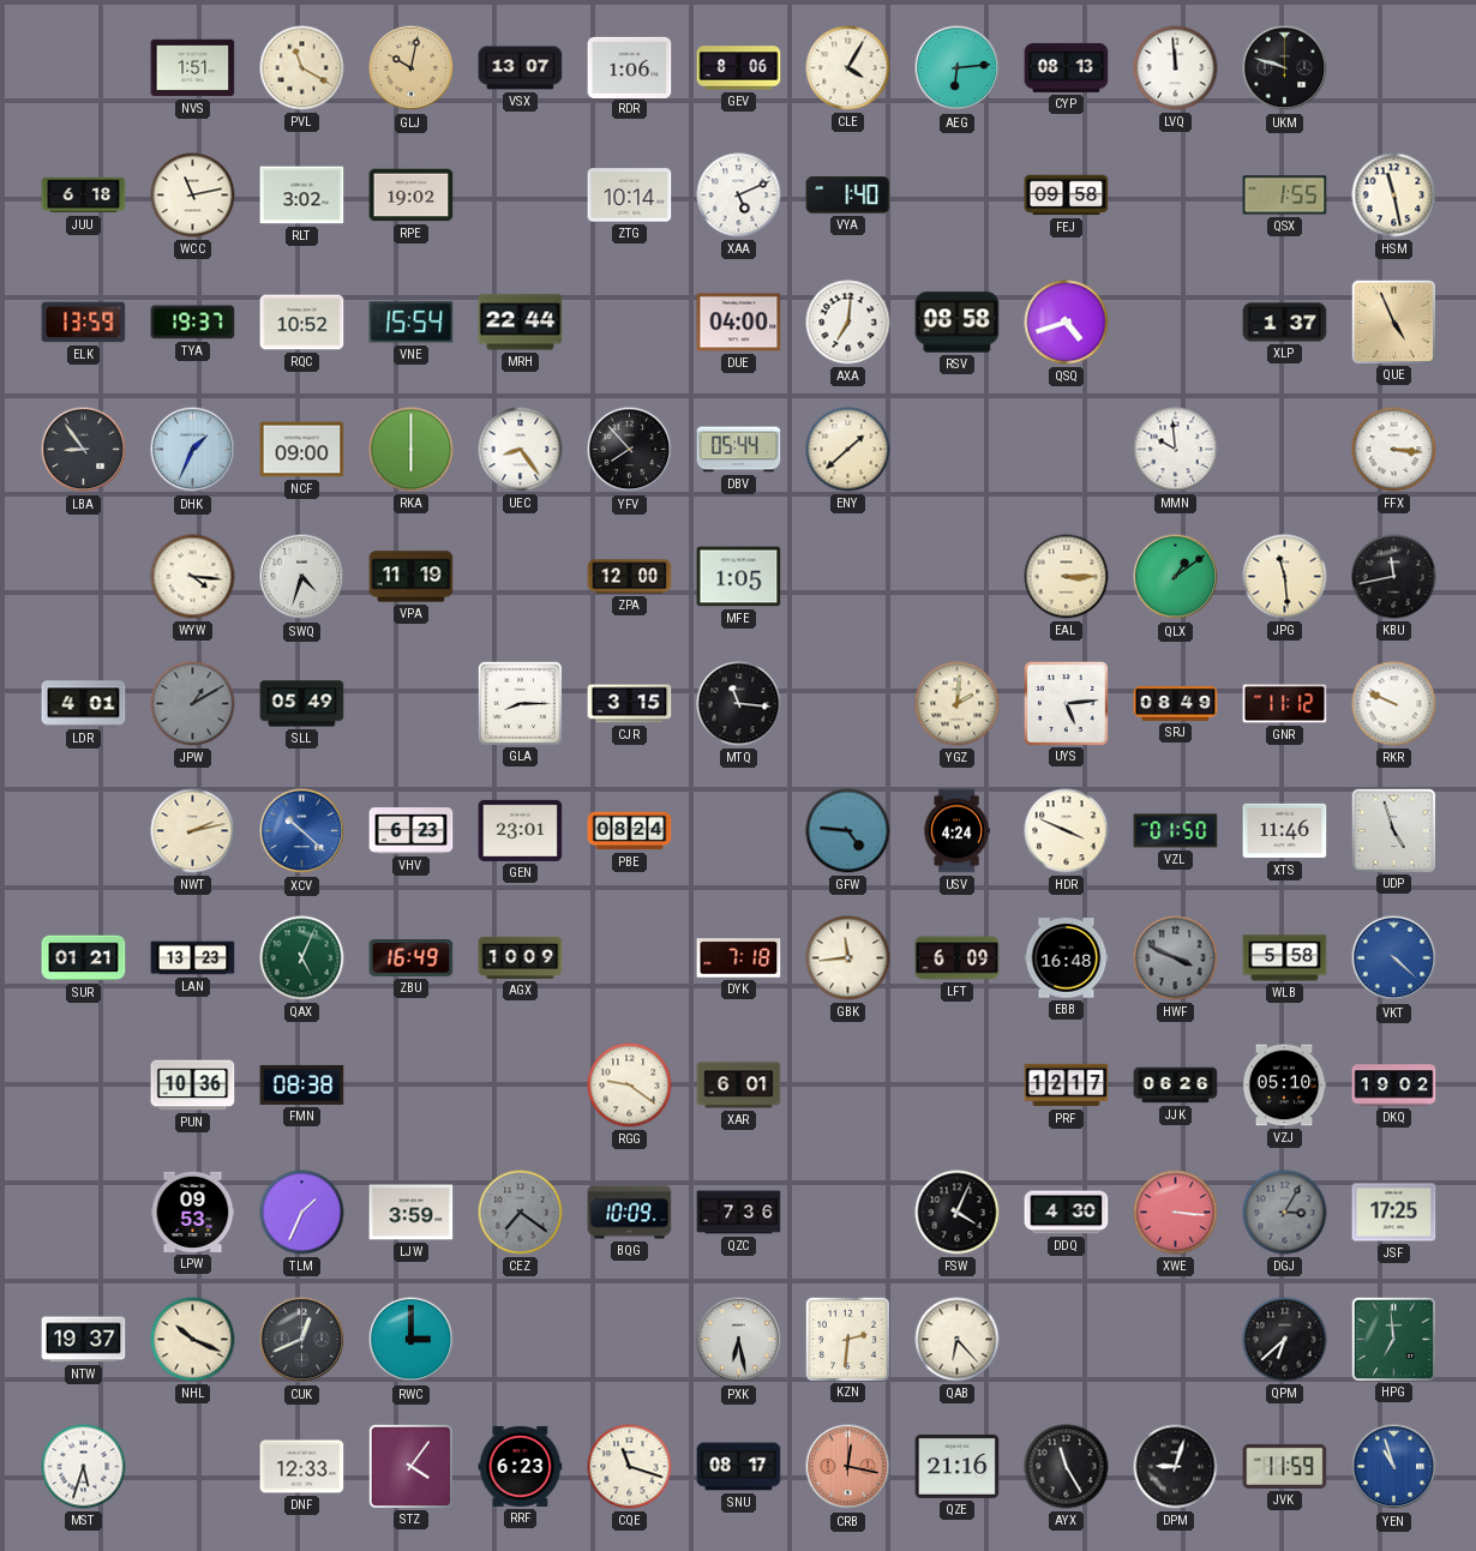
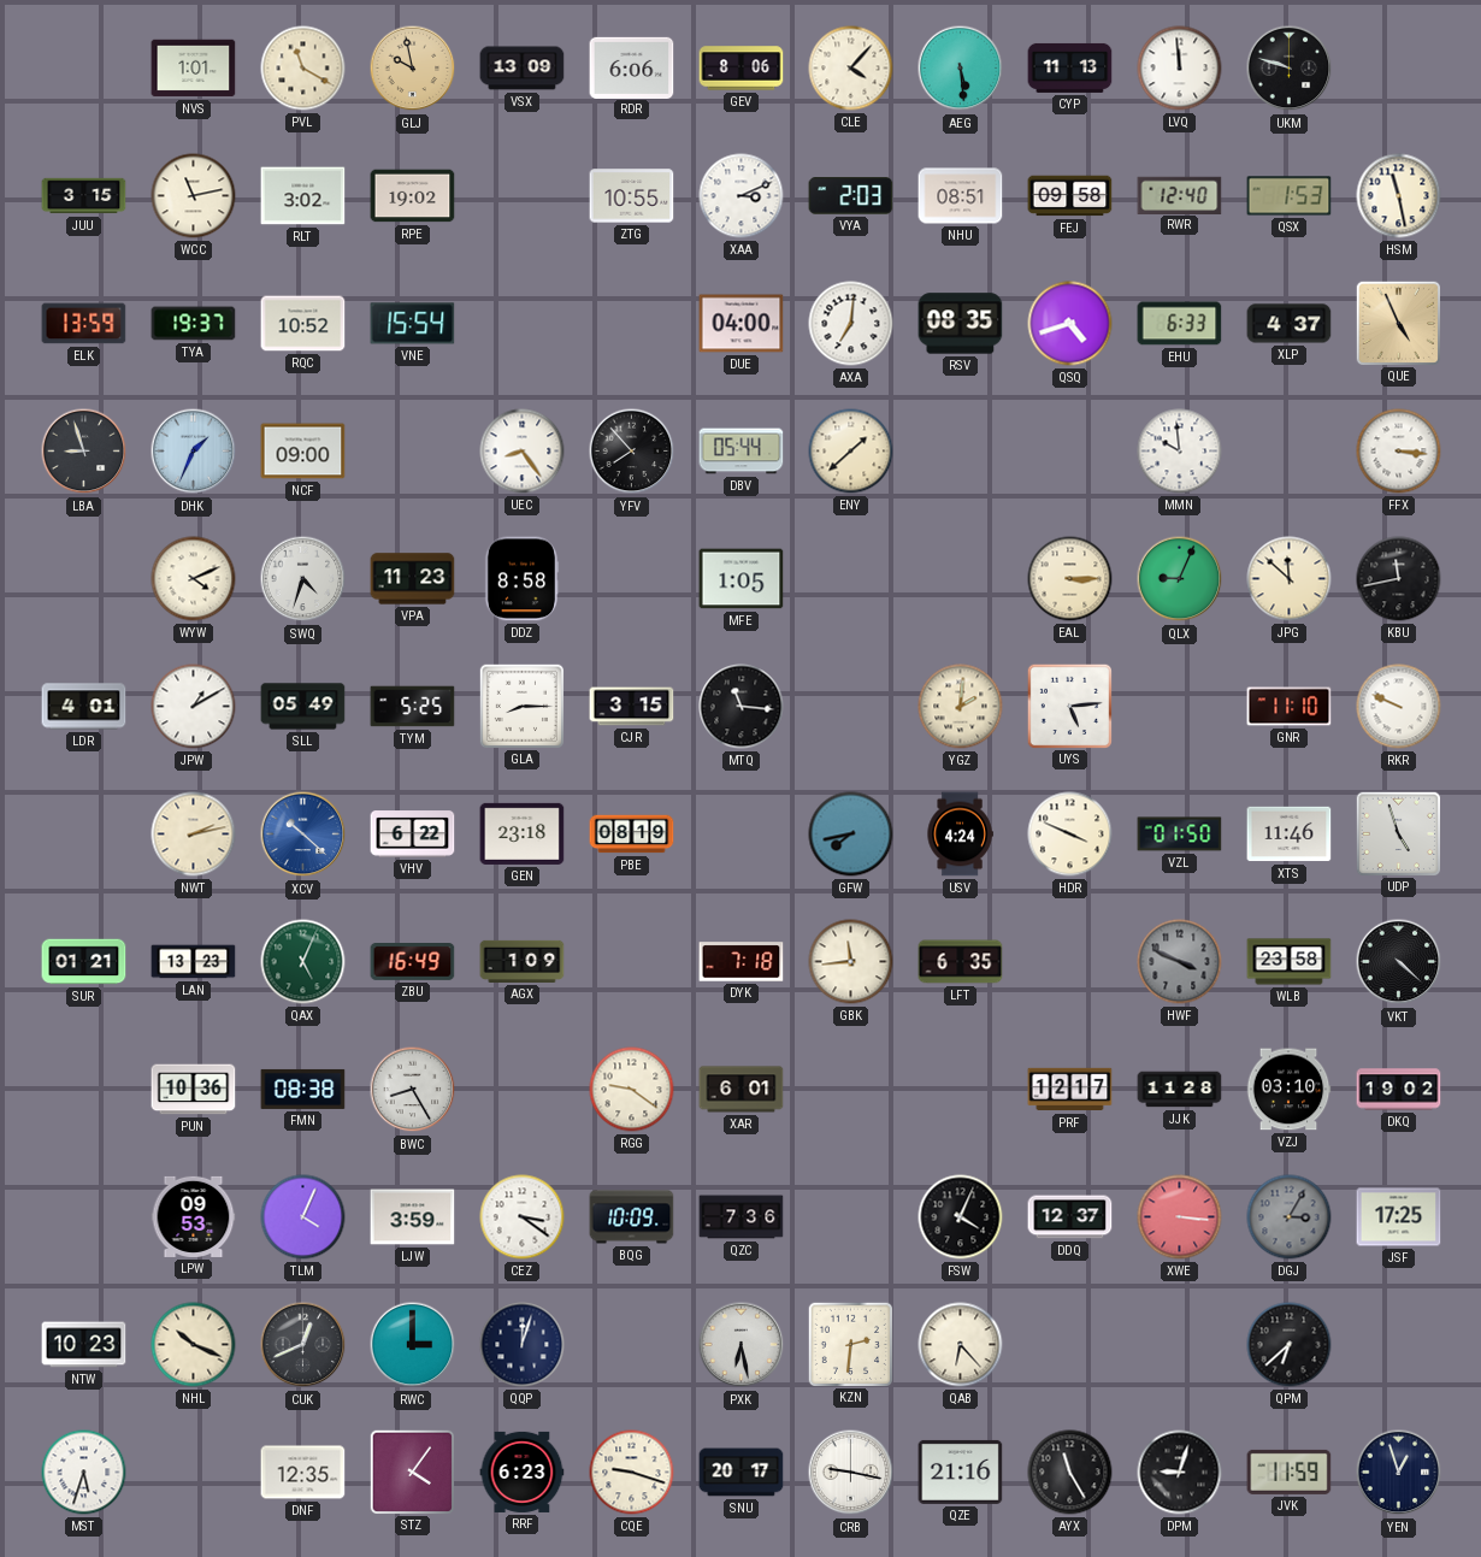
NVS: 1:51 -> 1:01
GLJ: 10:02 -> 9:58
VSX: 13:07 -> 13:09
RDR: 1:06 -> 6:06
CLE: 4:05 -> 4:07
AEG: 6:14 -> 5:29
CYP: 08:13 -> 11:13
JUU: 6:18 -> 3:15
ZTG: 10:14 -> 10:55
XAA: 5:11 -> 3:11
VYA: 1:40 -> 2:03
NHU: none -> 08:51
RWR: none -> 12:40
QSX: 1:55 -> 1:53
MRH: 22:44 -> none
RSV: 08:58 -> 08:35
EHU: none -> 6:33
XLP: 1:37 -> 4:37
LBA: 8:54 -> 8:57
RKA: 6:00 -> none
WYW: 4:16 -> 4:11
VPA: 11:19 -> 11:23
DDZ: none -> 8:58
ZPA: 12:00 -> none
QLX: 1:09 -> 9:04
JPG: 11:29 -> 11:52
JPW dial: grey -> white
TYM: none -> 5:25
SRJ: 08:49 -> none
GNR: 11:12 -> 11:10
VHV: 6:23 -> 6:22
GEN: 23:01 -> 23:18
PBE: 08:24 -> 08:19
GFW: 4:46 -> 7:43
AGX: 10:09 -> 1:09
LFT: 6:09 -> 6:35
EBB: 16:48 -> none
WLB: 5:58 -> 23:58
VKT dial: blue -> black
BWC: none -> 8:25
JJK: 06:26 -> 11:28
VZJ: 05:10 -> 03:10
TLM: 1:34 -> 4:04
CEZ: 7:21 -> 3:21
CEZ dial: grey -> white
DDQ: 4:30 -> 12:37
NTW: 19:37 -> 10:23
QQP: none -> 12:03
HPG: 6:59 -> none
DNF: 12:33 -> 12:35
CQE: 11:18 -> 9:18
SNU: 08:17 -> 20:17
CRB: 12:17 -> 9:17
CRB dial: salmon -> white
YEN: 10:57 -> 12:57
YEN dial: blue -> navy
